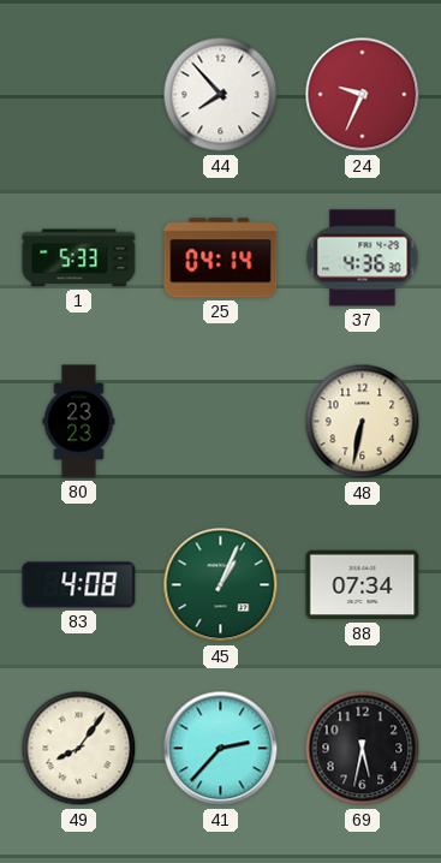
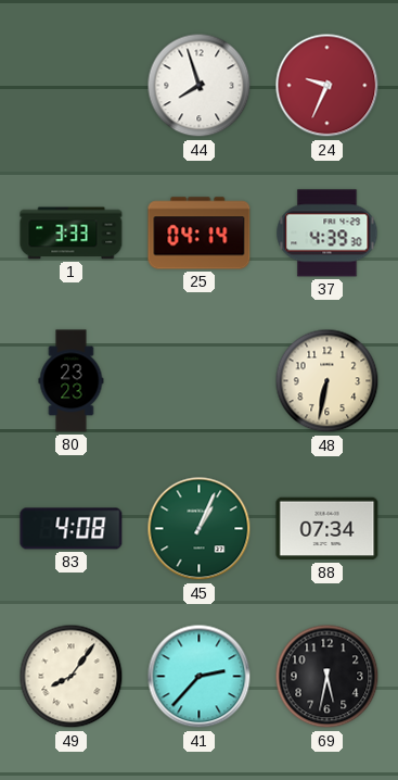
44: 7:53 -> 7:57
1: 5:33 -> 3:33
37: 4:36 -> 4:39
